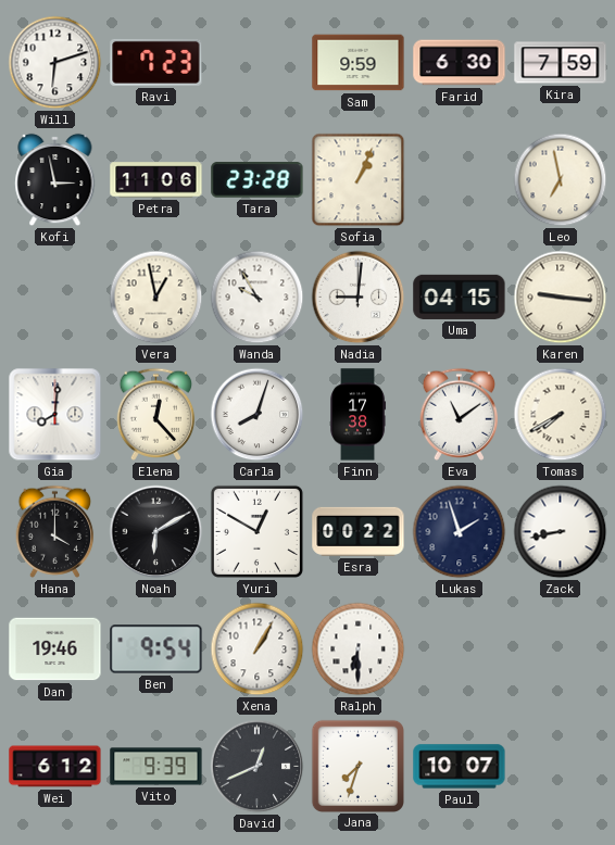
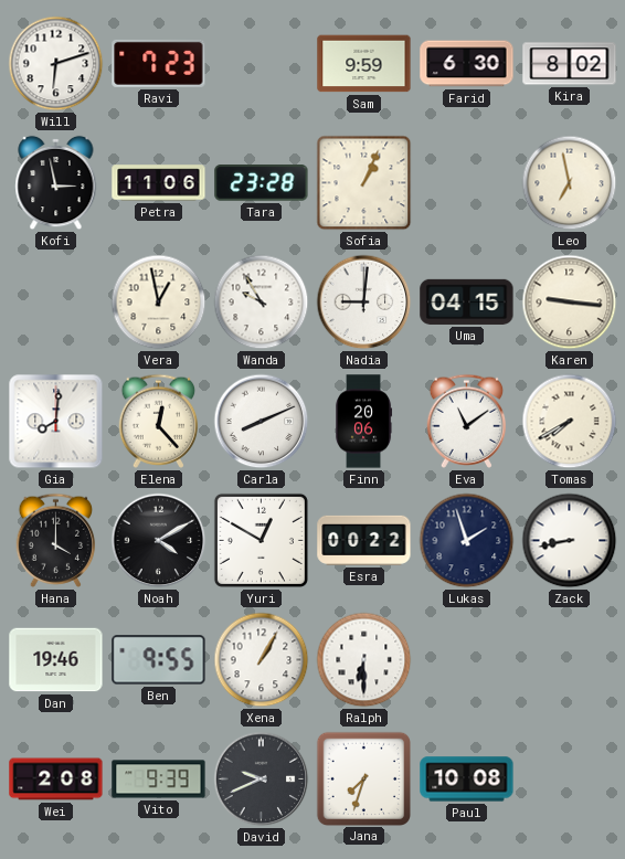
Kira: 7:59 -> 8:02
Carla: 8:03 -> 8:11
Finn: 17:38 -> 20:06
Noah: 6:10 -> 4:10
Ben: 9:54 -> 9:55
Wei: 6:12 -> 2:08
David: 12:41 -> 9:41
Paul: 10:07 -> 10:08
